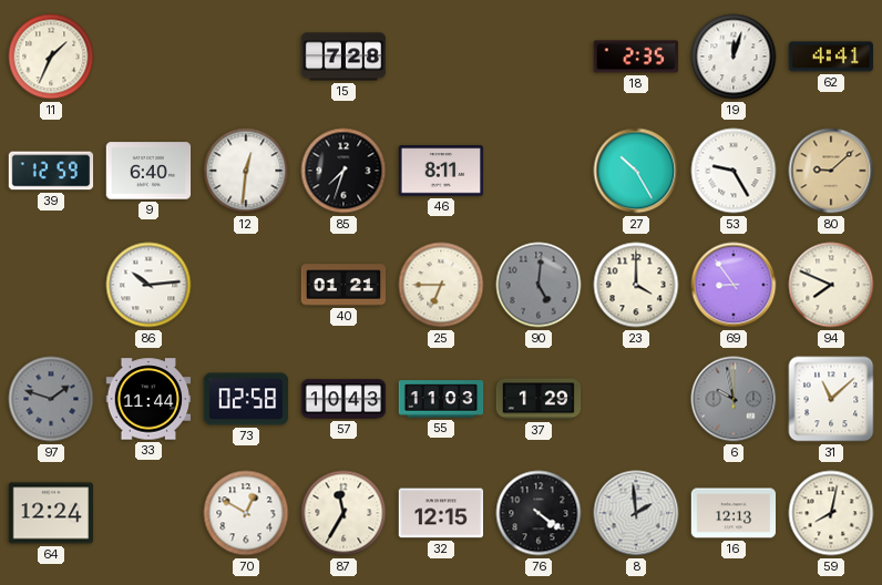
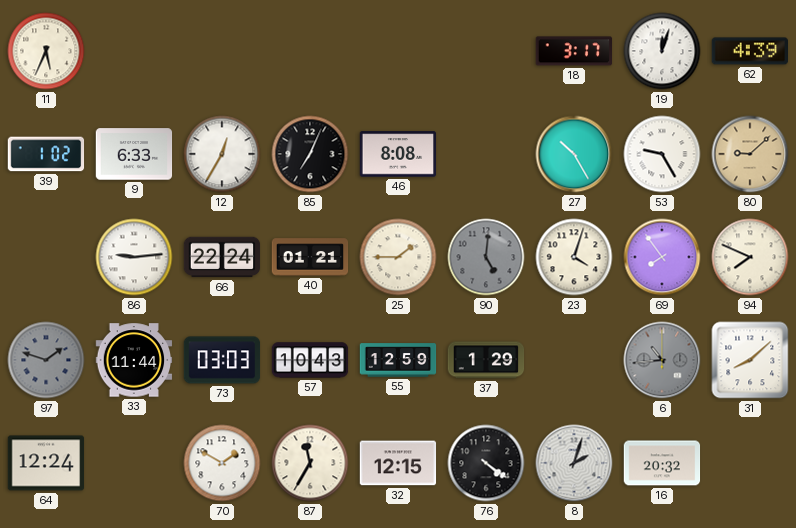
11: 1:34 -> 5:34
15: 7:28 -> none
18: 2:35 -> 3:17
62: 4:41 -> 4:39
39: 12:59 -> 1:02
9: 6:40 -> 6:33
12: 12:31 -> 12:35
85: 7:33 -> 7:04
46: 8:11 -> 8:08
86: 10:14 -> 9:14
66: none -> 22:24
25: 6:45 -> 1:45
23: 4:00 -> 4:03
69: 8:54 -> 7:54
73: 02:58 -> 03:03
55: 11:03 -> 12:59
6: 9:58 -> 10:44
31: 11:08 -> 8:08
70: 12:50 -> 1:50
8: 1:59 -> 2:03
16: 12:13 -> 20:32
59: 8:02 -> none
